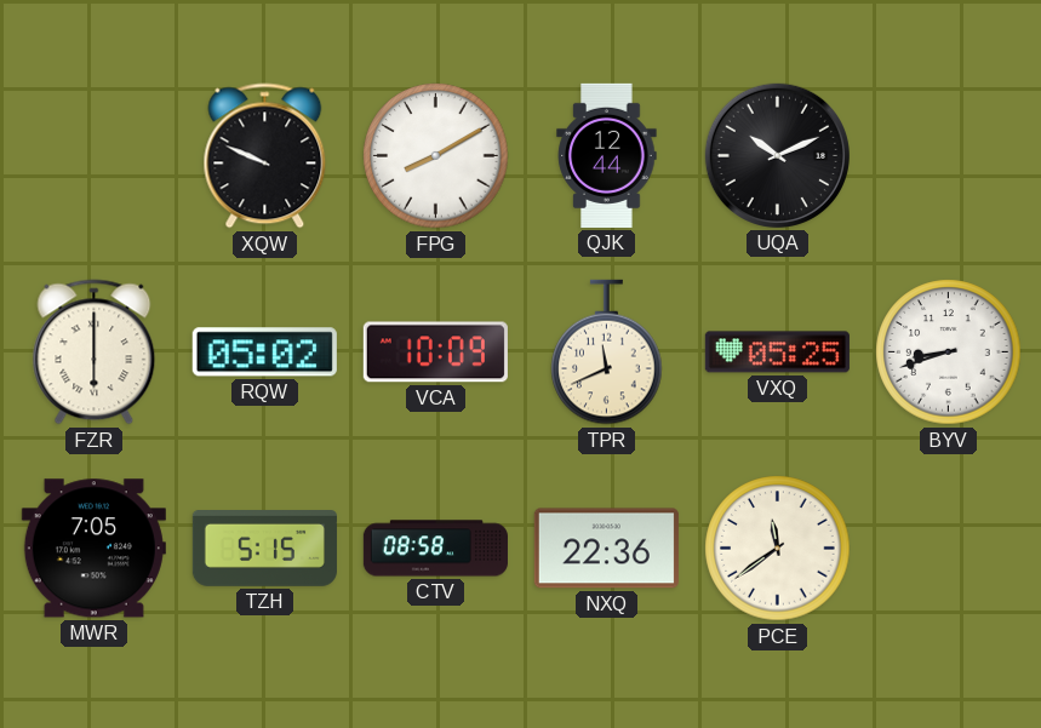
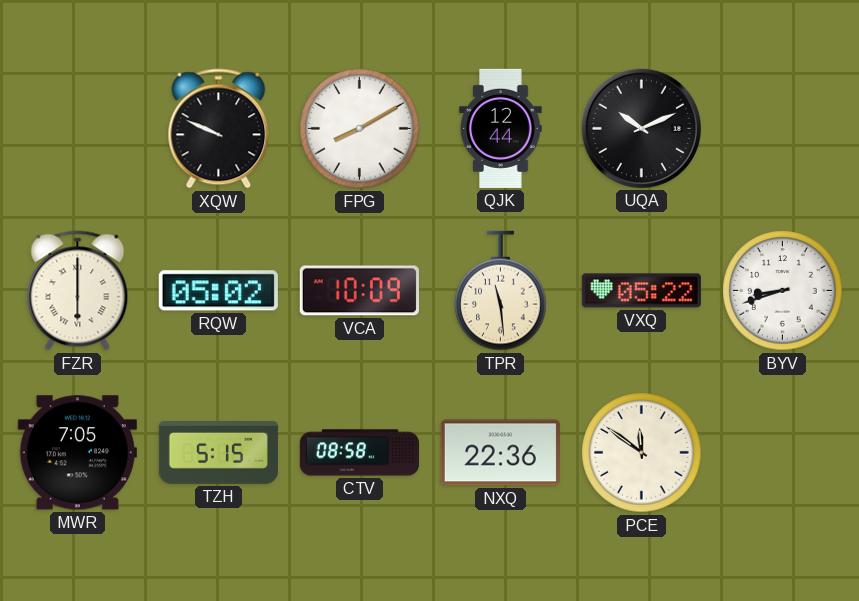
TPR: 11:41 -> 11:29
VXQ: 05:25 -> 05:22
PCE: 11:39 -> 11:51
